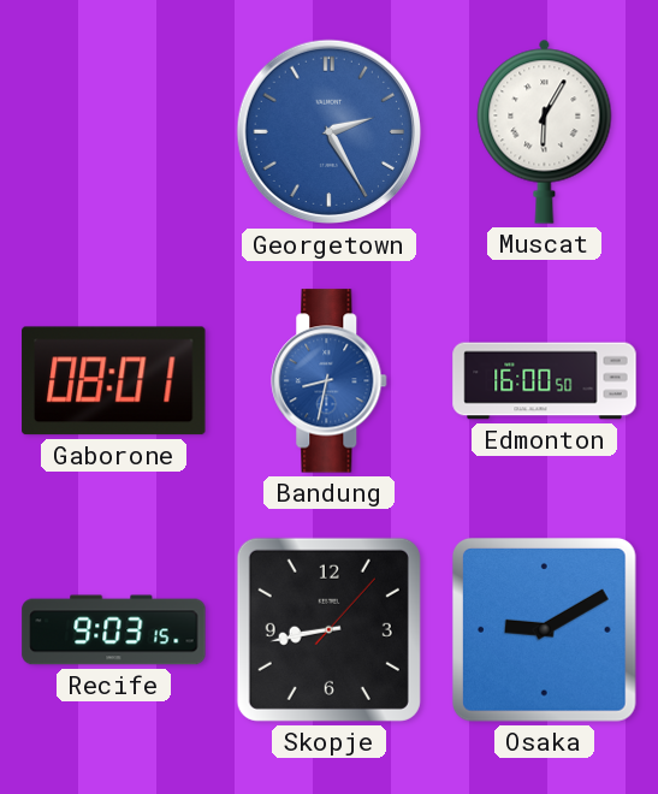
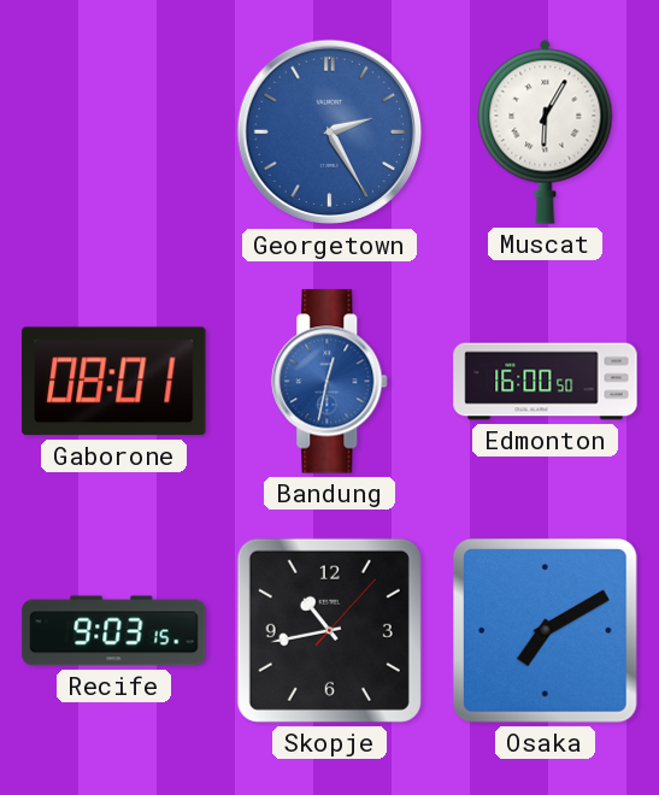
Bandung: 8:32 -> 12:32
Skopje: 8:43 -> 10:43
Osaka: 9:10 -> 7:10
